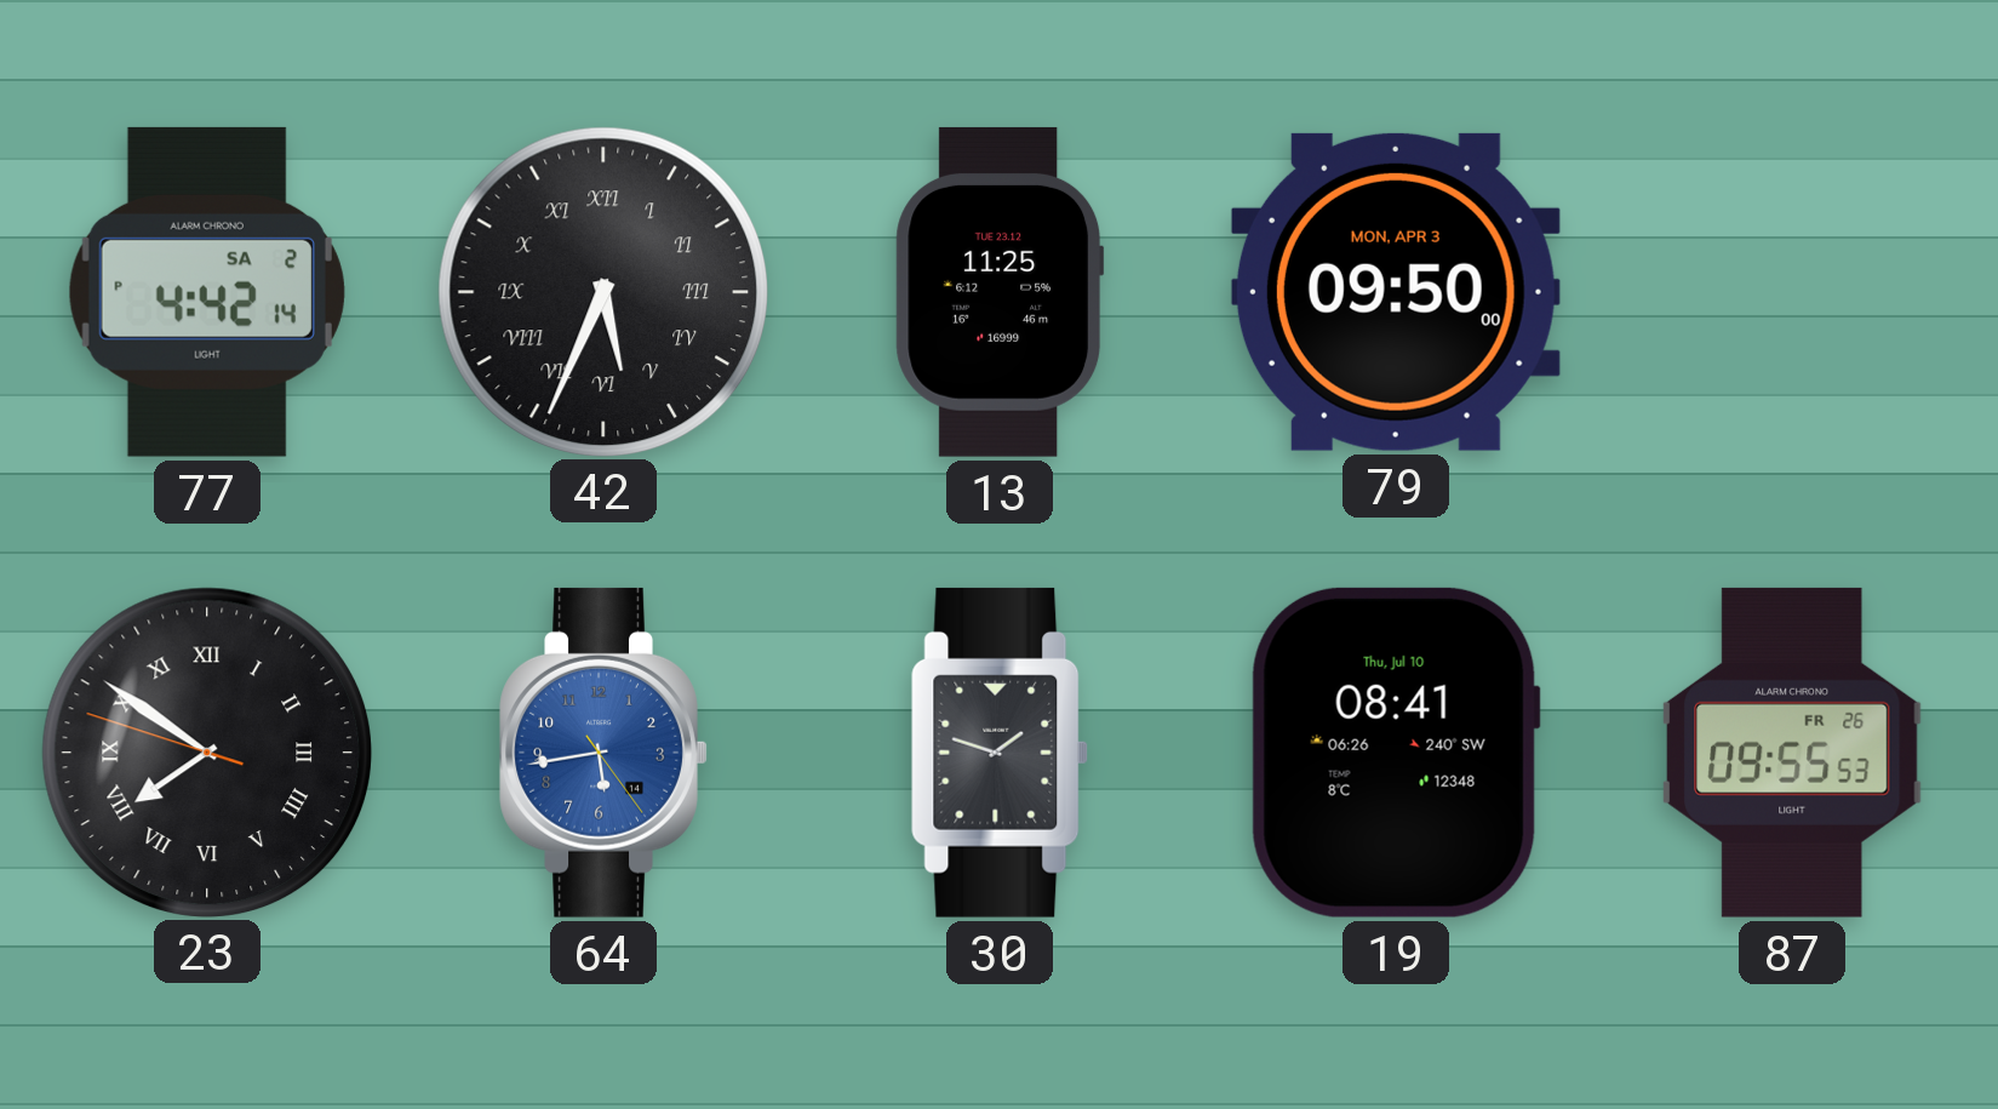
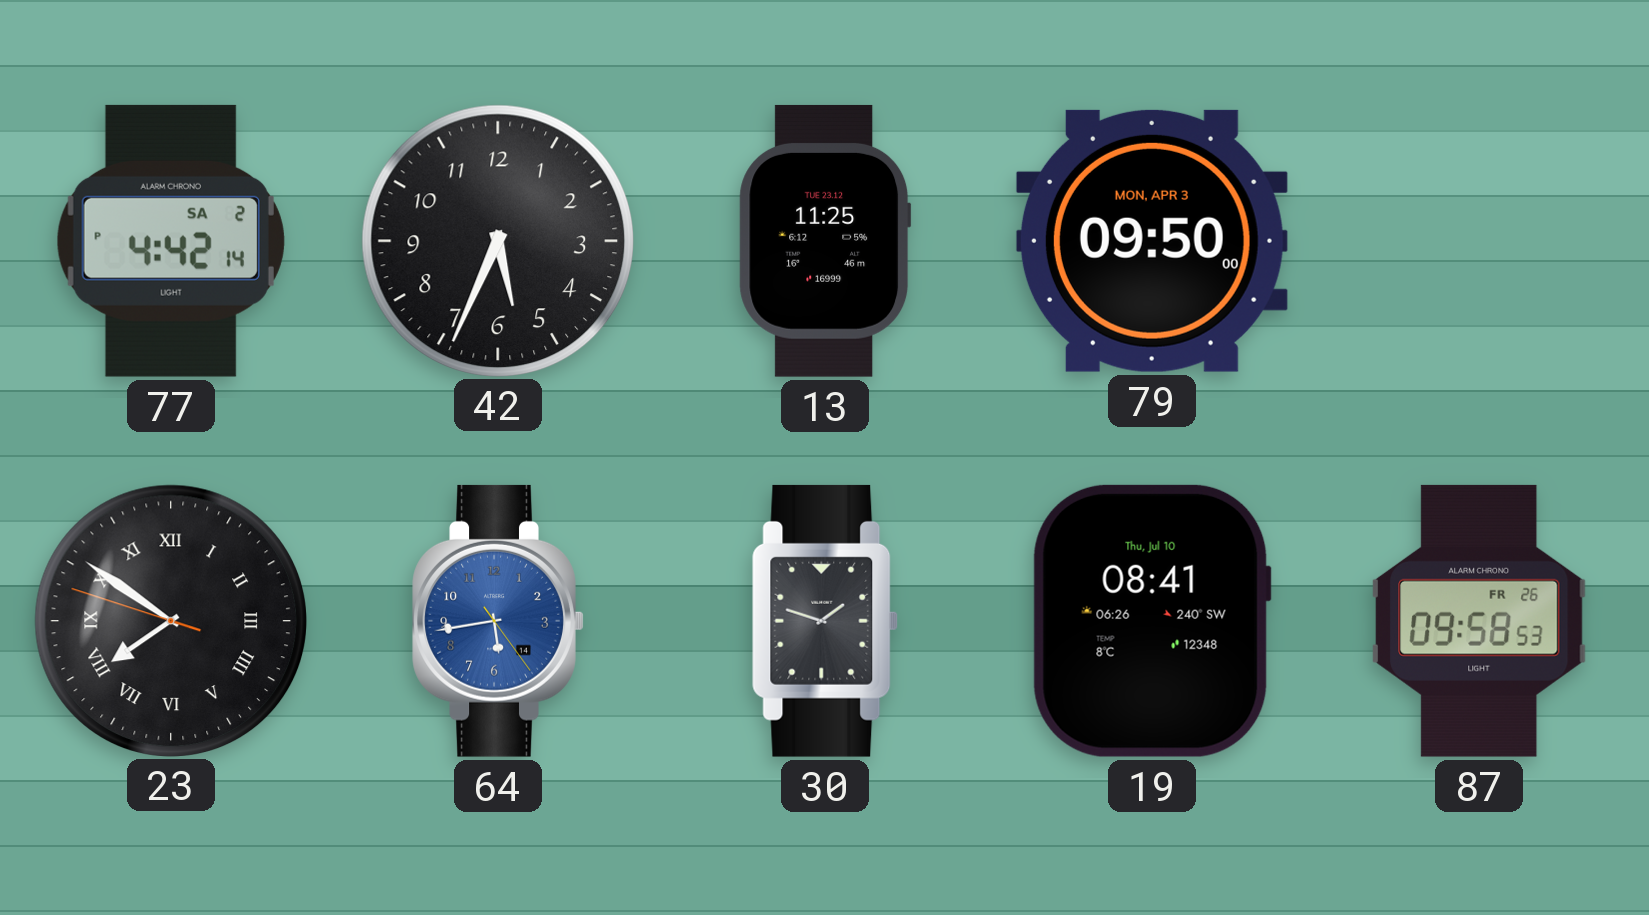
42 numerals: Roman -> Arabic
87: 09:55 -> 09:58
